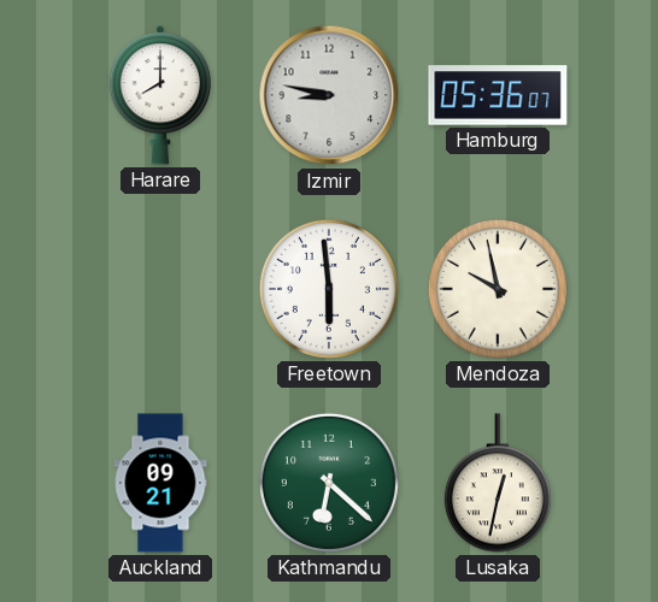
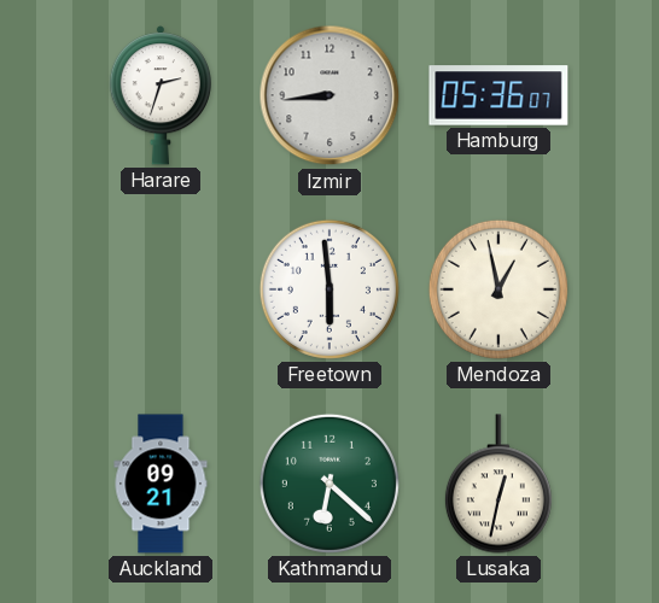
Harare: 8:00 -> 2:33
Izmir: 8:47 -> 8:44
Mendoza: 9:58 -> 12:58
